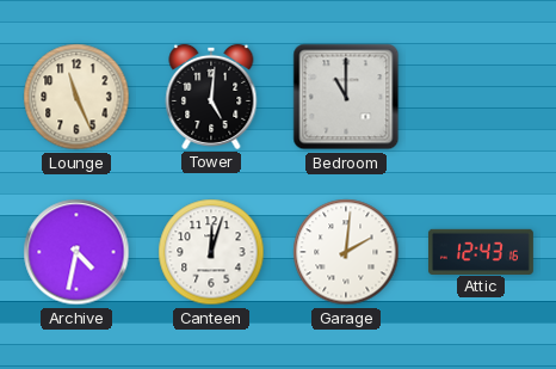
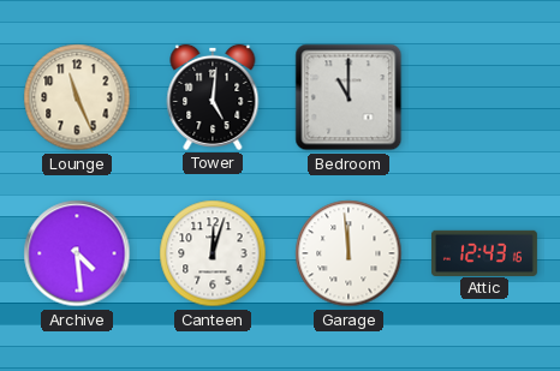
Archive: 4:32 -> 4:29
Garage: 2:01 -> 11:59
